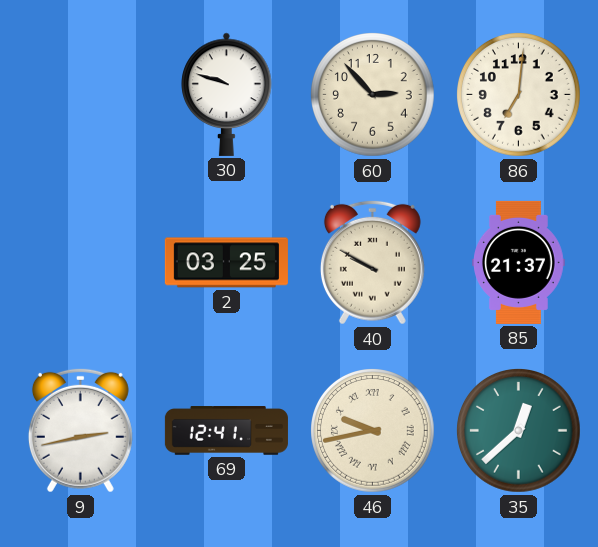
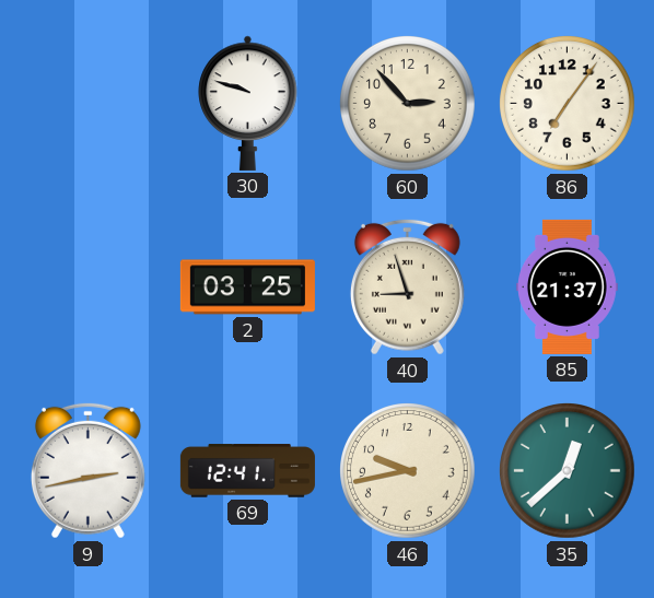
86: 7:01 -> 7:06
40: 9:50 -> 8:57
46 numerals: Roman -> Arabic
